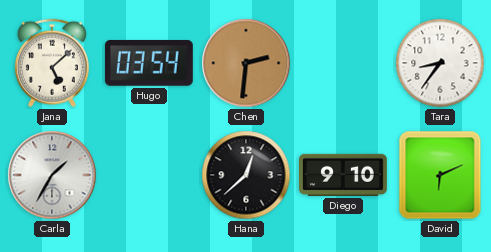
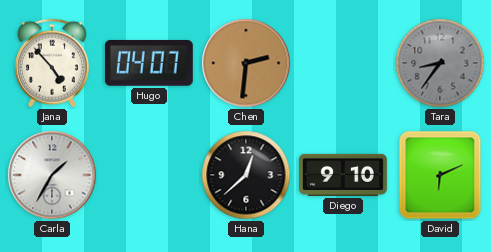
Jana: 5:08 -> 4:53
Hugo: 03:54 -> 04:07
Tara dial: white -> grey
